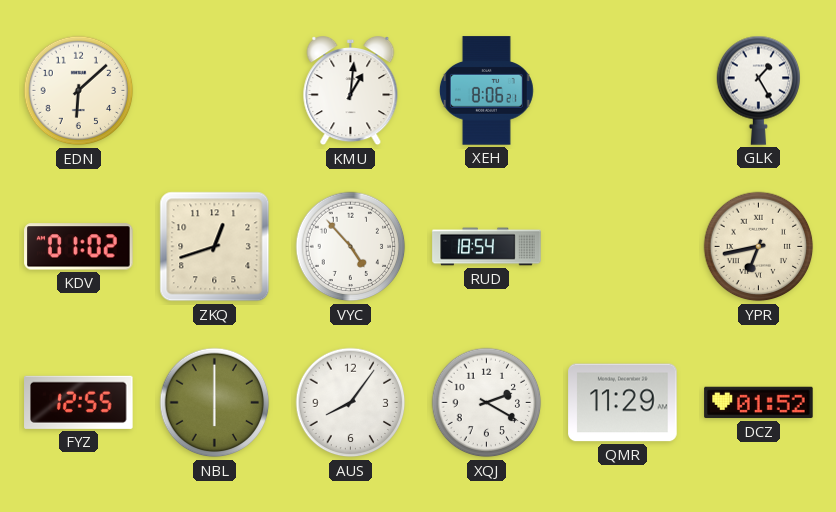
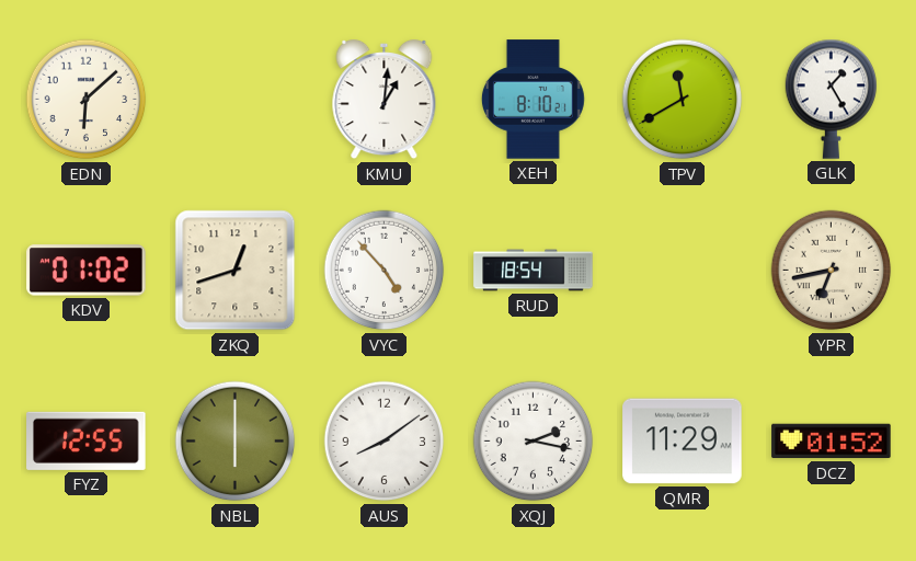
XEH: 8:06 -> 8:10
TPV: none -> 11:40
AUS: 8:06 -> 8:09
XQJ: 2:20 -> 2:17
